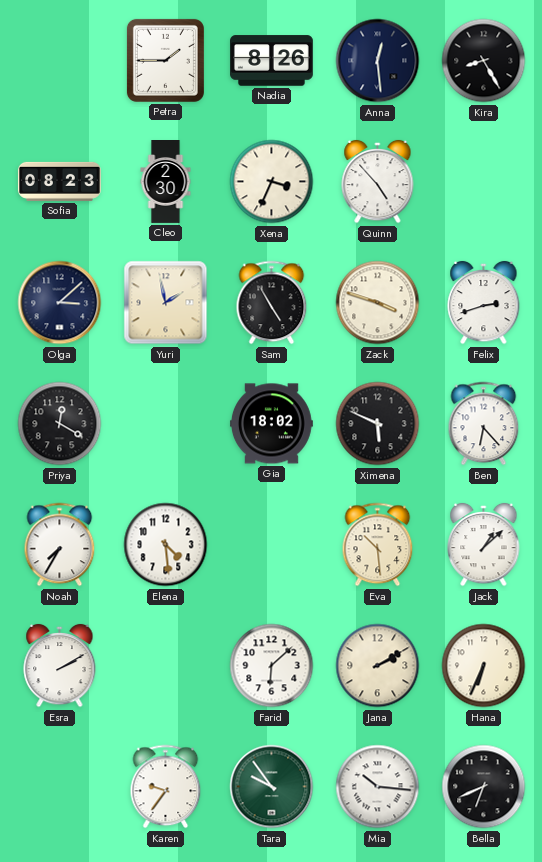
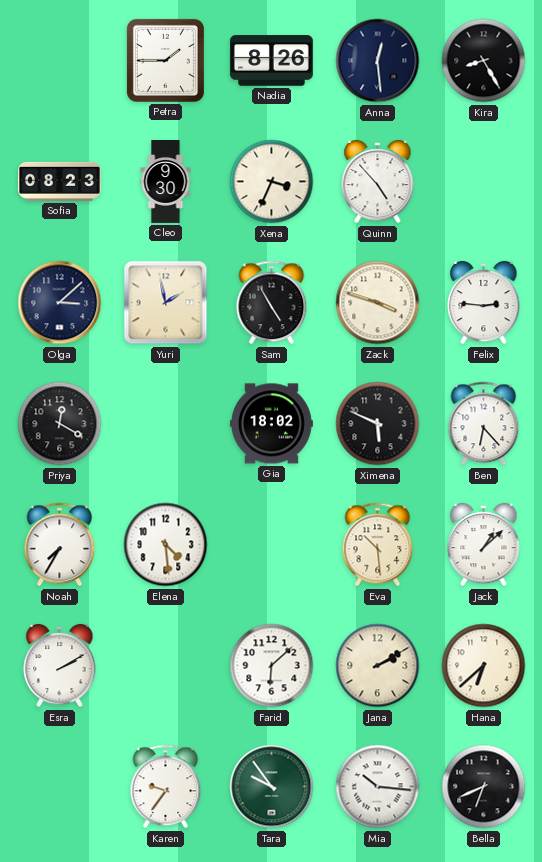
Cleo: 2:30 -> 9:30
Felix: 2:42 -> 2:46
Hana: 6:34 -> 6:38
